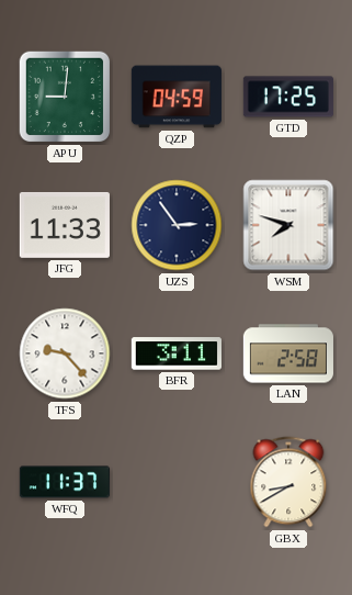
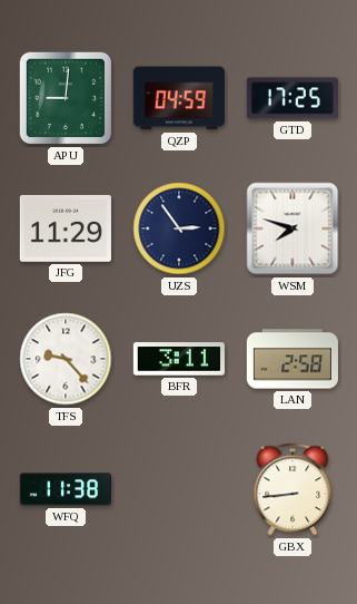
JFG: 11:33 -> 11:29
WFQ: 11:37 -> 11:38
GBX: 8:40 -> 8:44
